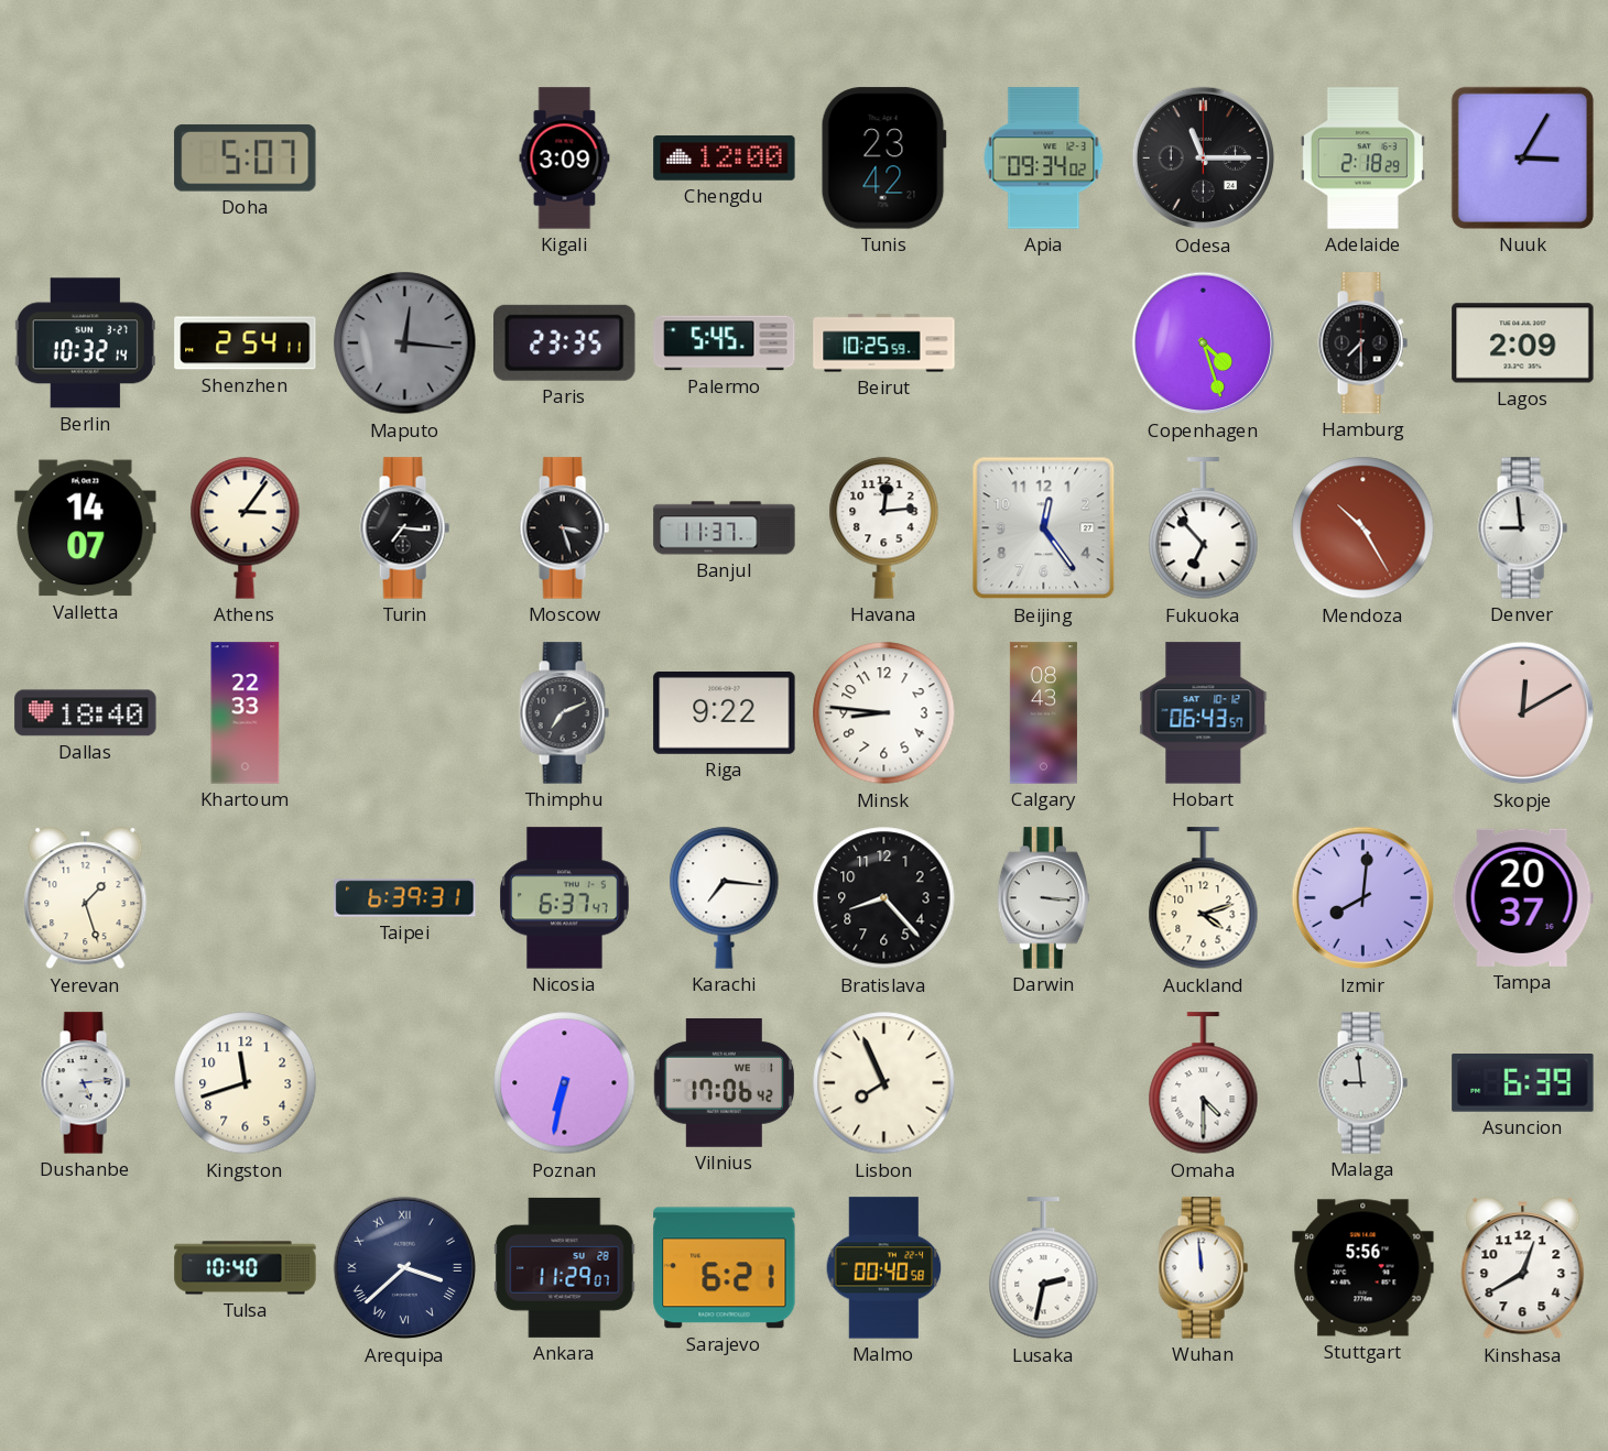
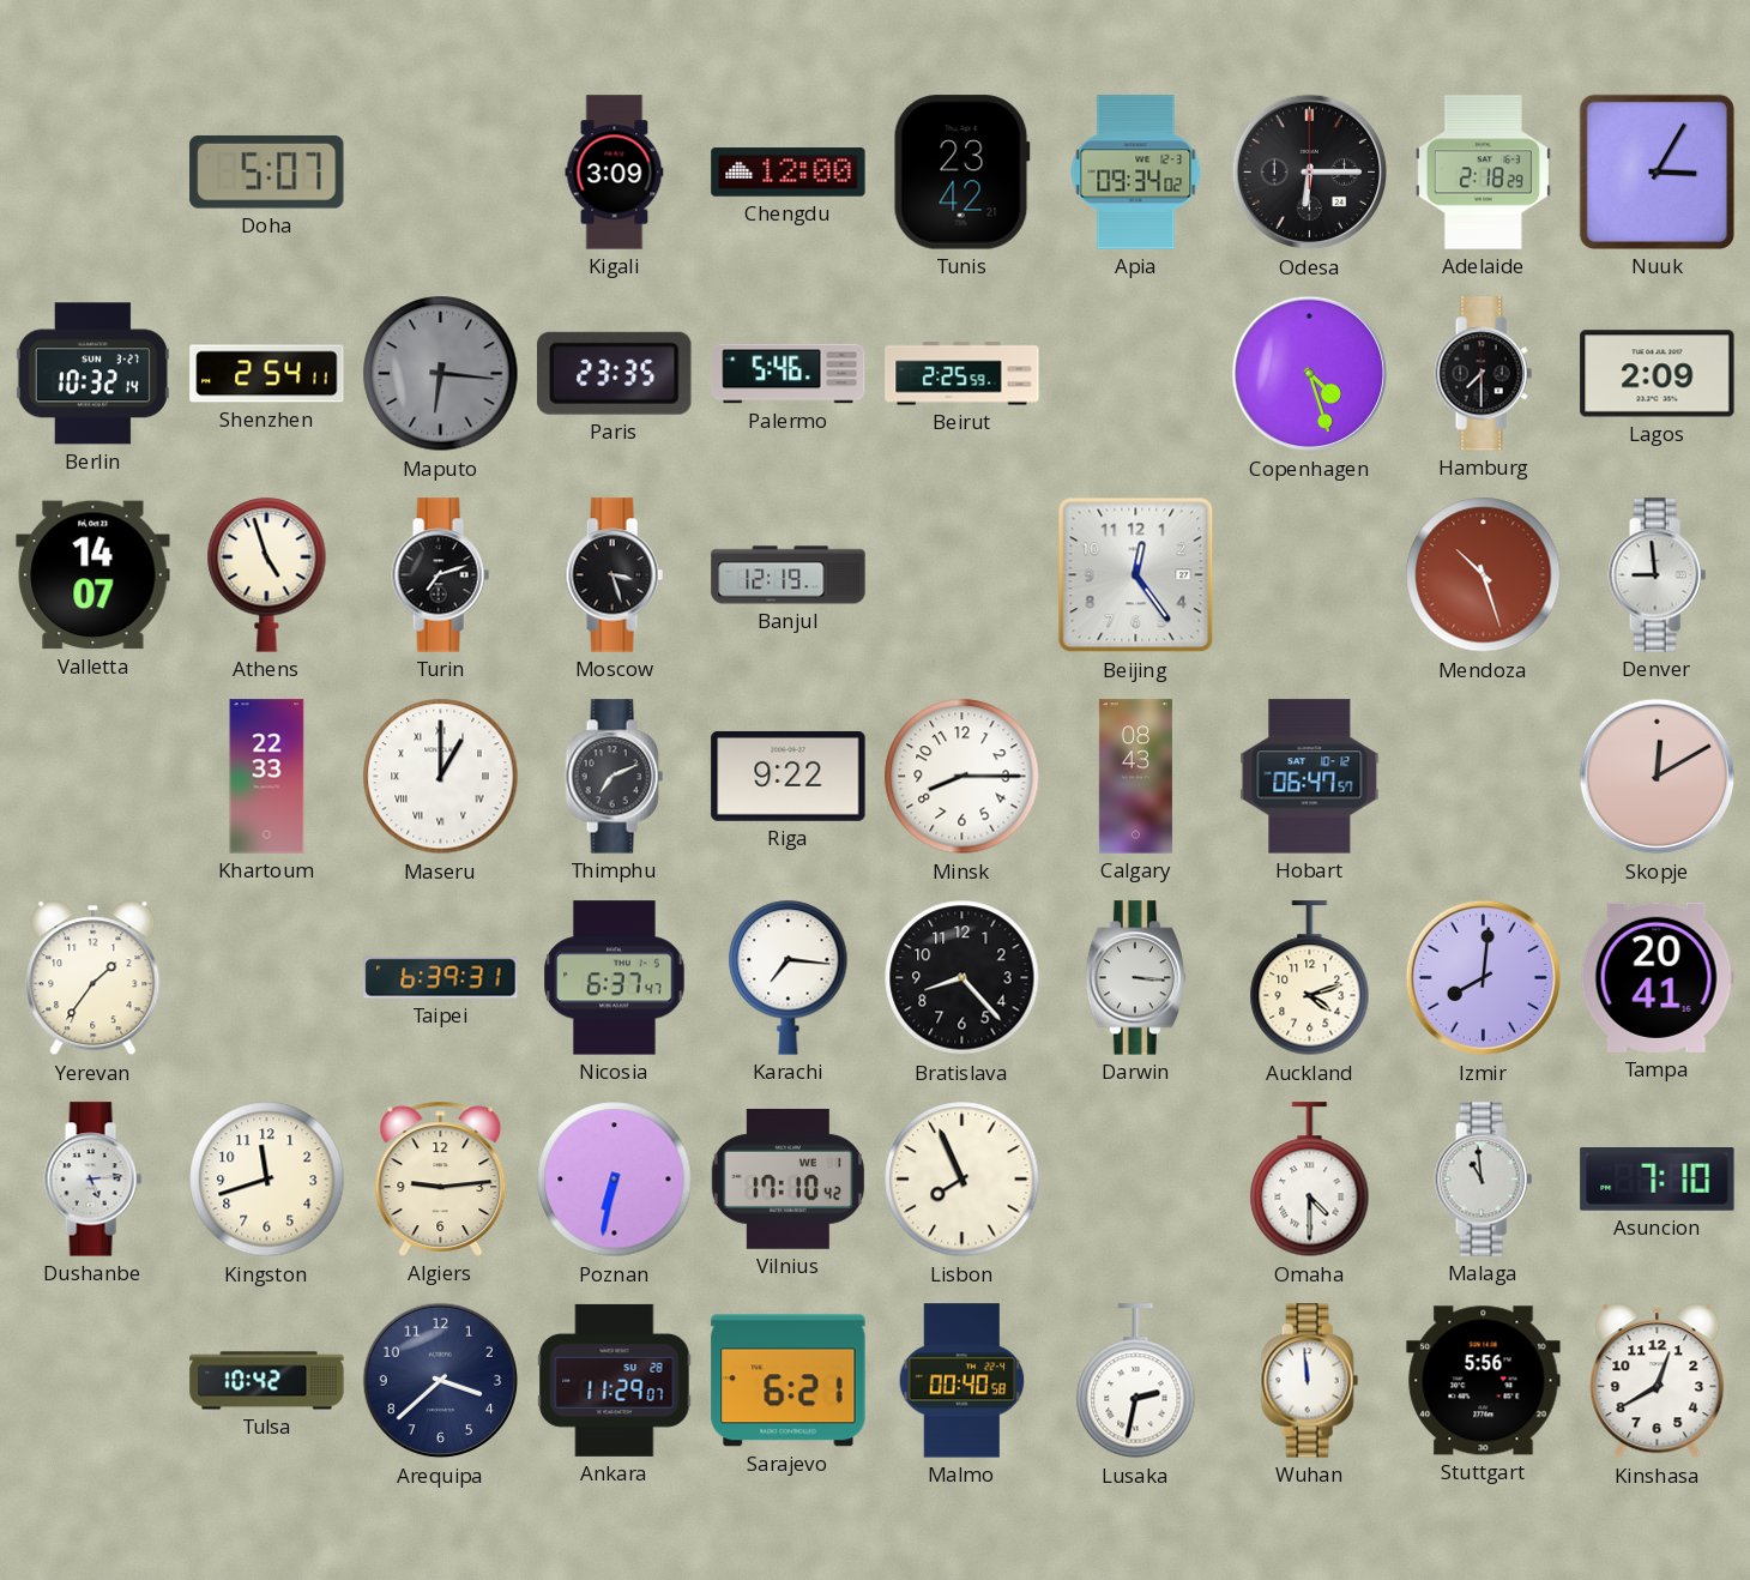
Odesa: 11:15 -> 6:15
Maputo: 12:16 -> 6:16
Palermo: 5:45 -> 5:46
Beirut: 10:25 -> 2:25
Athens: 3:06 -> 4:57
Turin: 7:16 -> 7:12
Banjul: 11:37 -> 12:19
Havana: 12:14 -> none
Fukuoka: 6:53 -> none
Mendoza: 10:25 -> 10:27
Dallas: 18:40 -> none
Maseru: none -> 1:00
Minsk: 8:46 -> 8:15
Hobart: 06:43 -> 06:47
Yerevan: 1:27 -> 1:36
Tampa: 20:37 -> 20:41
Algiers: none -> 9:14
Vilnius: 17:06 -> 17:10
Malaga: 8:59 -> 10:59
Asuncion: 6:39 -> 7:10
Tulsa: 10:40 -> 10:42
Arequipa numerals: Roman -> Arabic
